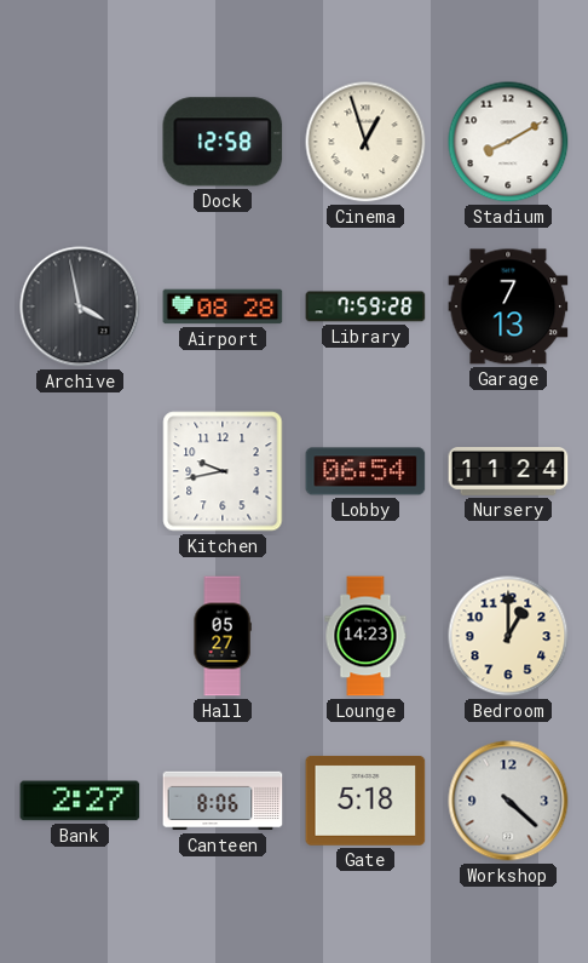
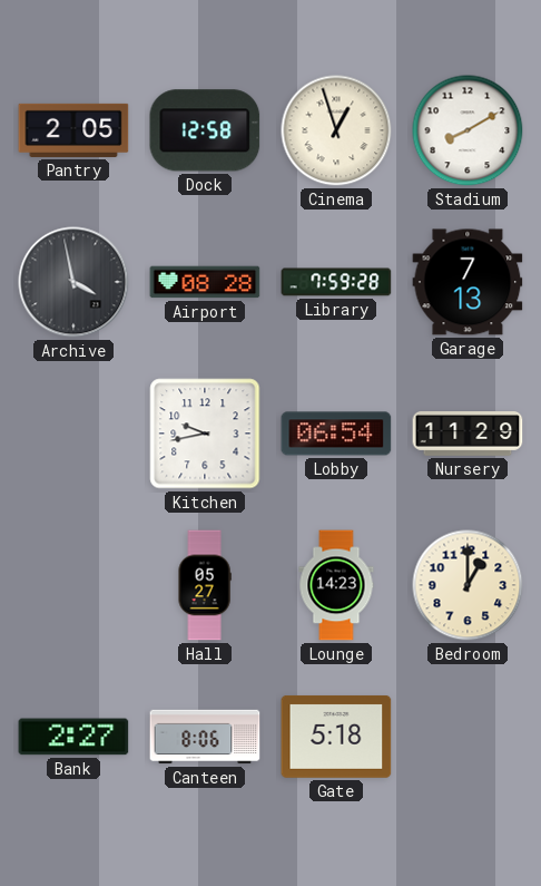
Pantry: none -> 2:05
Nursery: 11:24 -> 11:29
Workshop: 4:22 -> none
